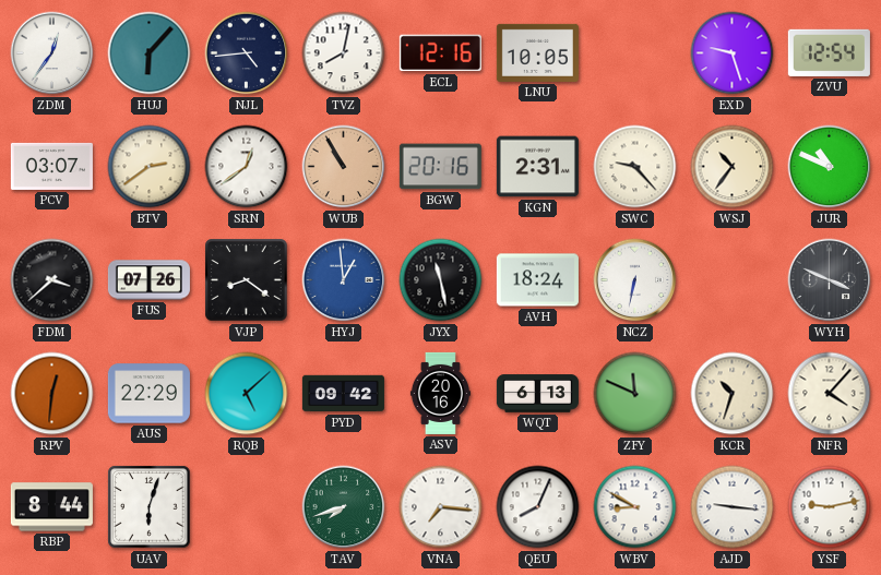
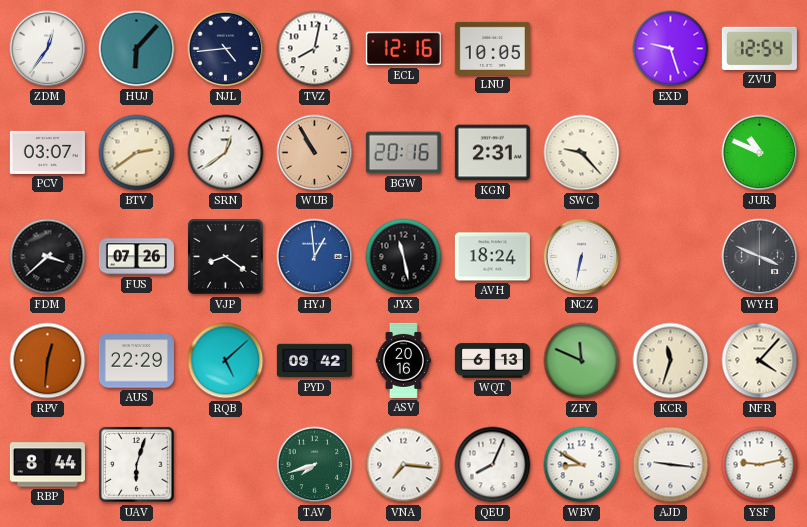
WSJ: 10:36 -> none
KCR: 10:33 -> 11:33
